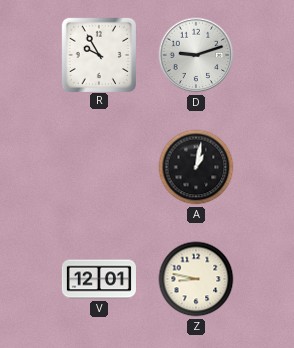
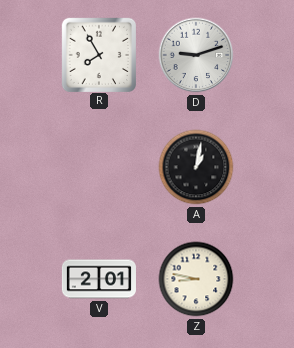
R: 9:55 -> 7:55
V: 12:01 -> 2:01
